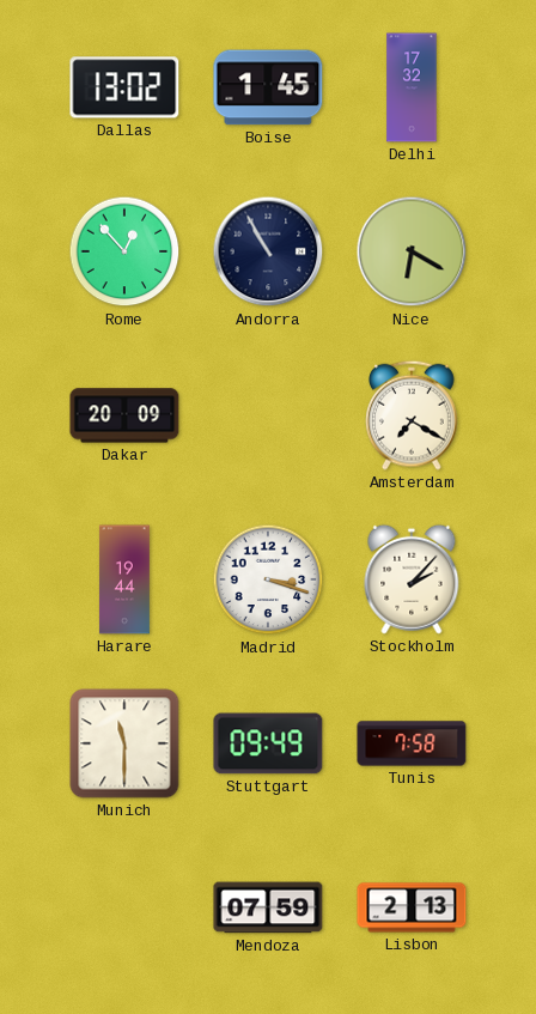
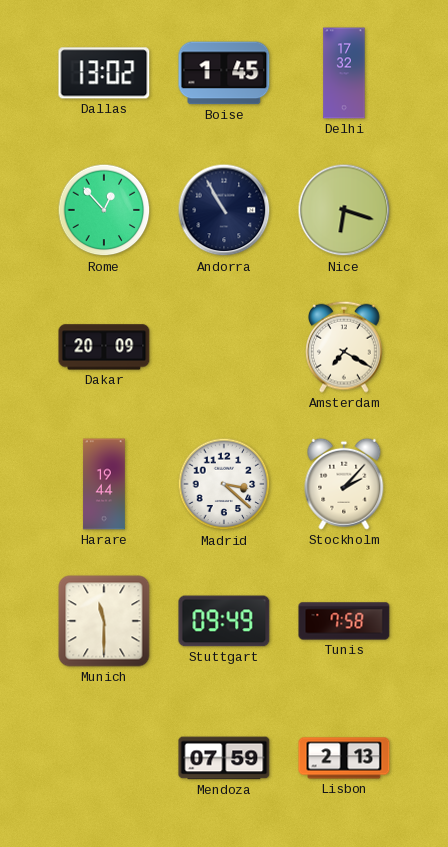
Nice: 6:20 -> 6:18
Madrid: 3:18 -> 3:22
